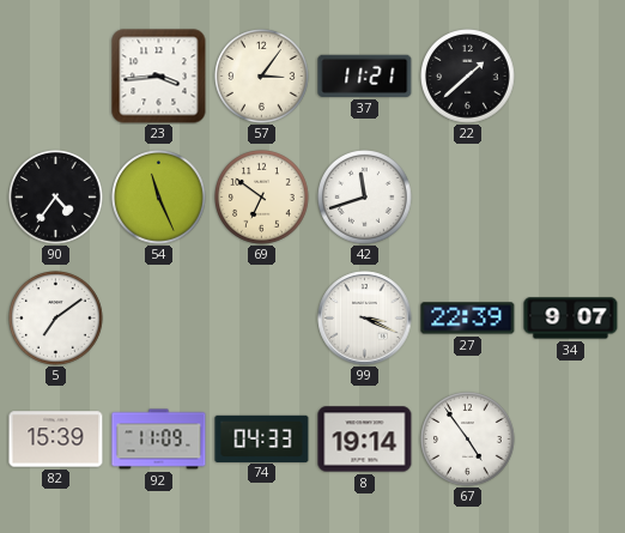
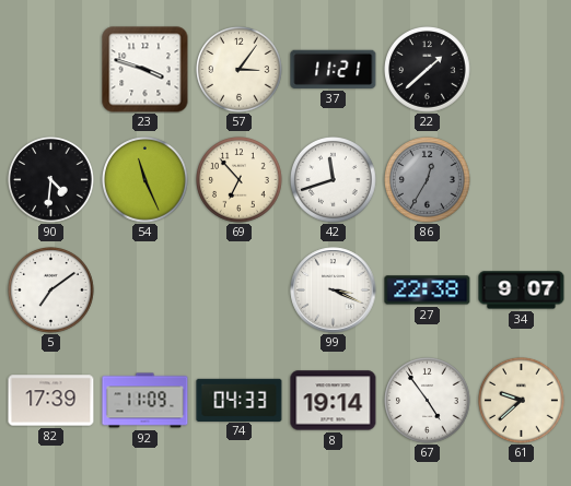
23: 3:44 -> 3:48
90: 4:36 -> 4:31
69: 6:51 -> 6:53
86: none -> 12:35
27: 22:39 -> 22:38
82: 15:39 -> 17:39
61: none -> 9:38
